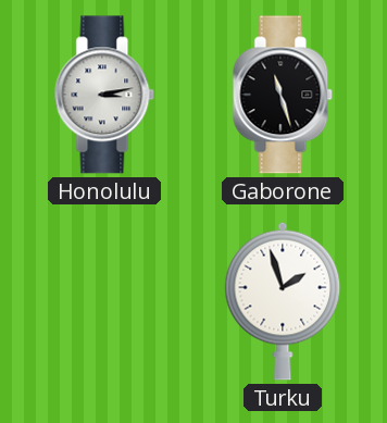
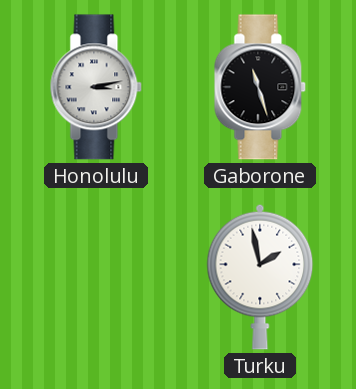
Turku: 1:57 -> 1:58
